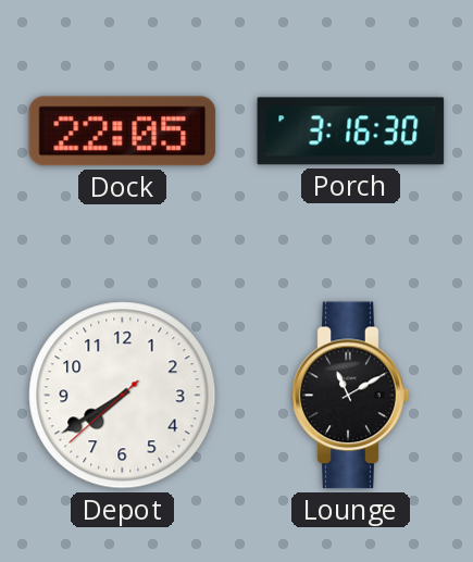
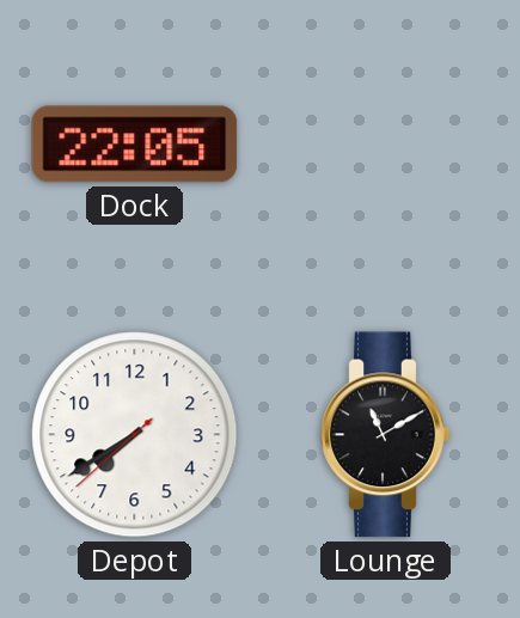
Porch: 3:16 -> none
